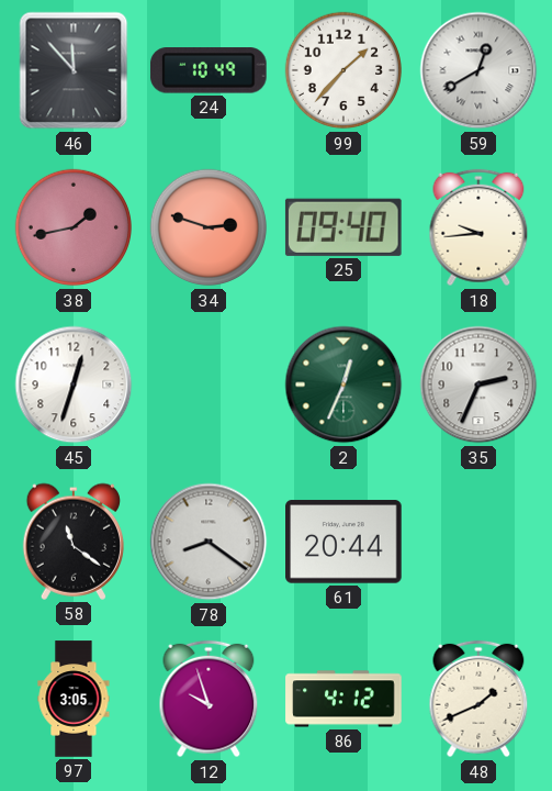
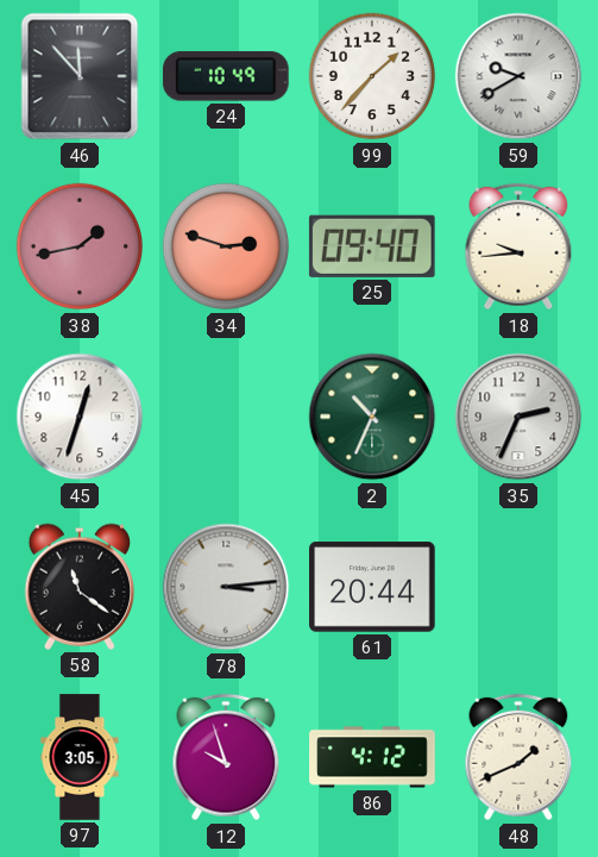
59: 12:40 -> 9:40
2: 12:34 -> 10:34
78: 8:21 -> 3:14
